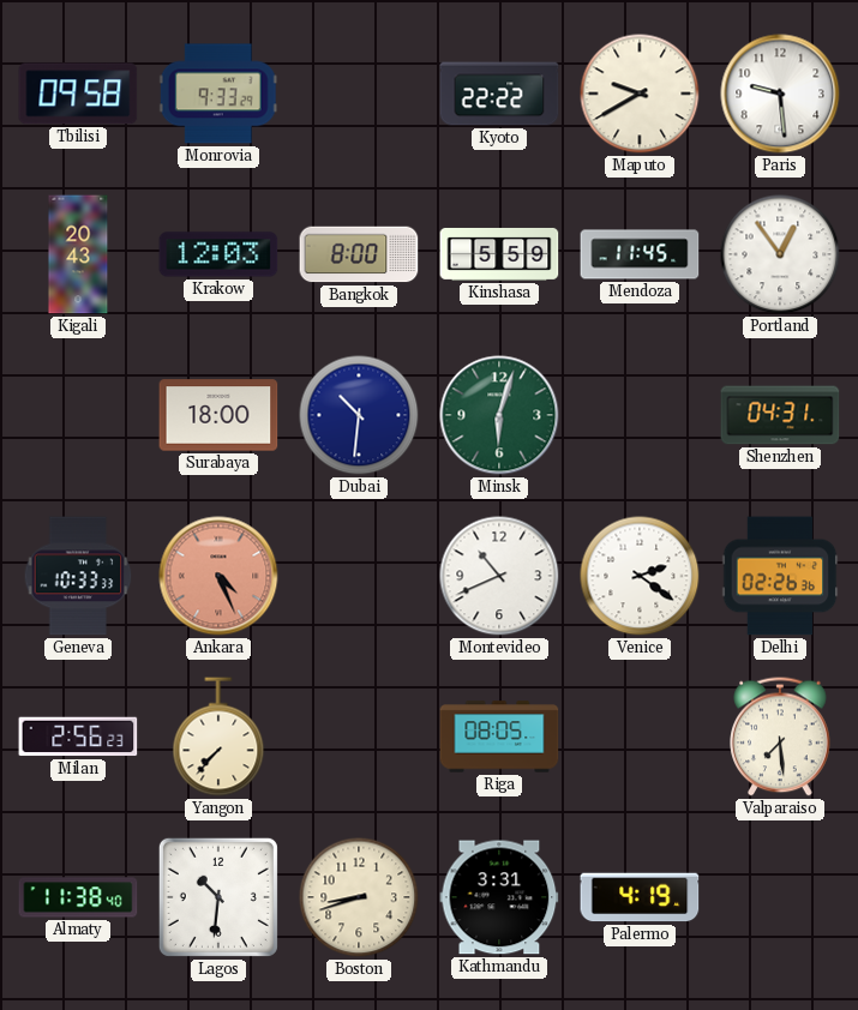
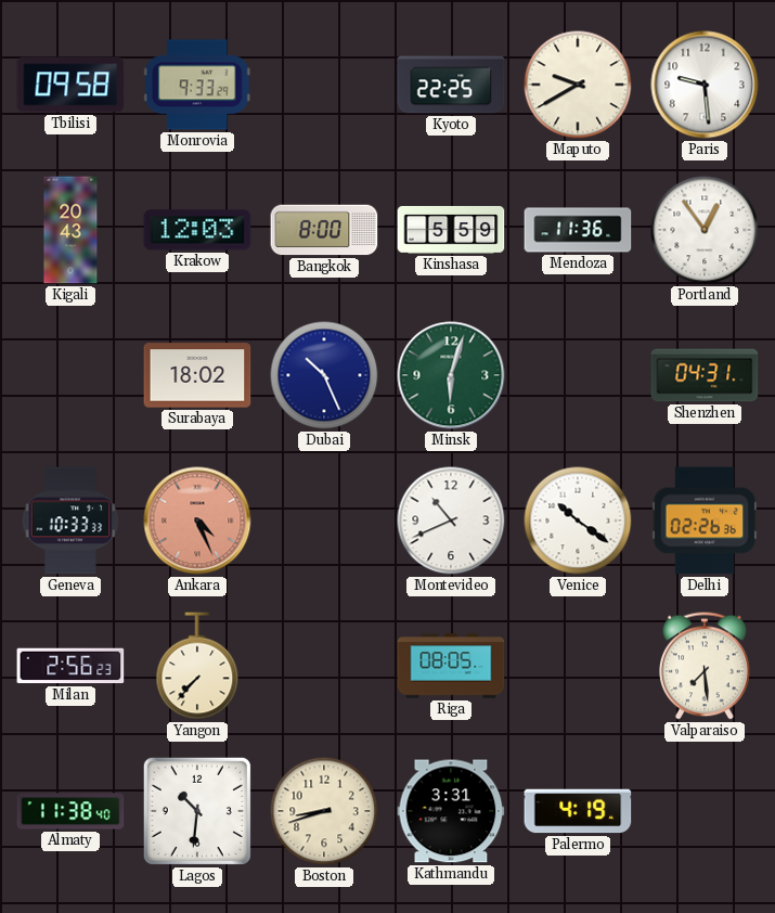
Kyoto: 22:22 -> 22:25
Mendoza: 11:45 -> 11:36
Surabaya: 18:00 -> 18:02
Dubai: 10:31 -> 10:26
Venice: 2:21 -> 10:21
